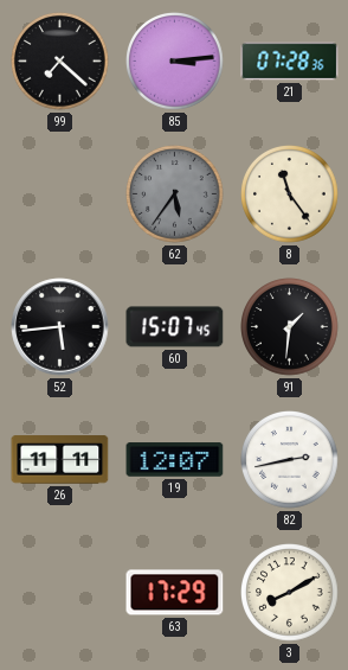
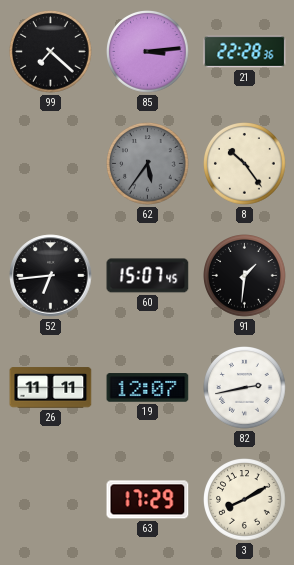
21: 07:28 -> 22:28
8: 11:24 -> 10:24
52: 5:44 -> 6:44
